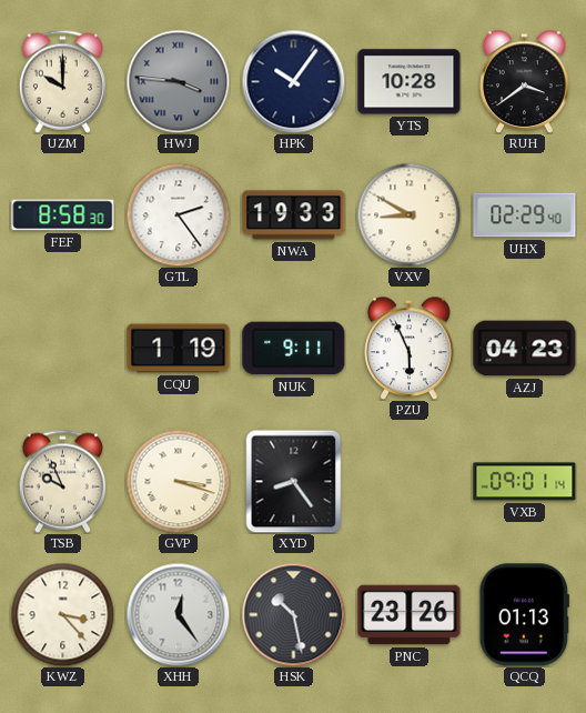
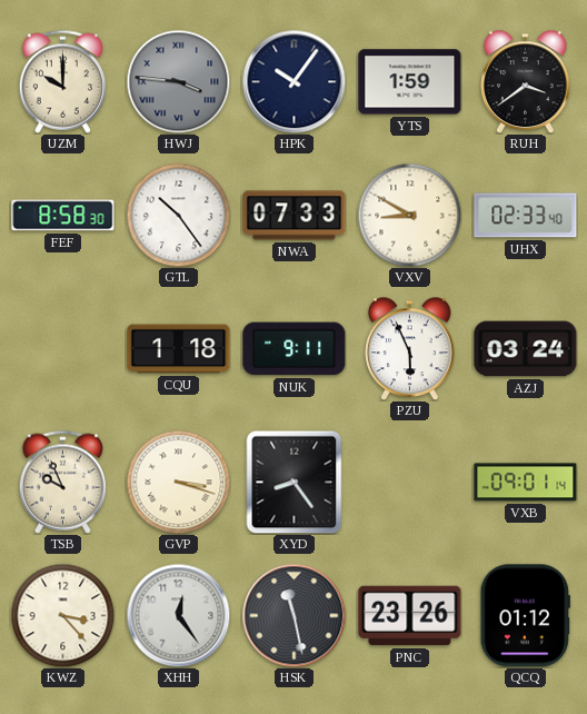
YTS: 10:28 -> 1:59
GTL: 2:24 -> 10:24
NWA: 19:33 -> 07:33
UHX: 02:29 -> 02:33
CQU: 1:19 -> 1:18
AZJ: 04:23 -> 03:24
HSK: 10:28 -> 11:28
QCQ: 01:13 -> 01:12
